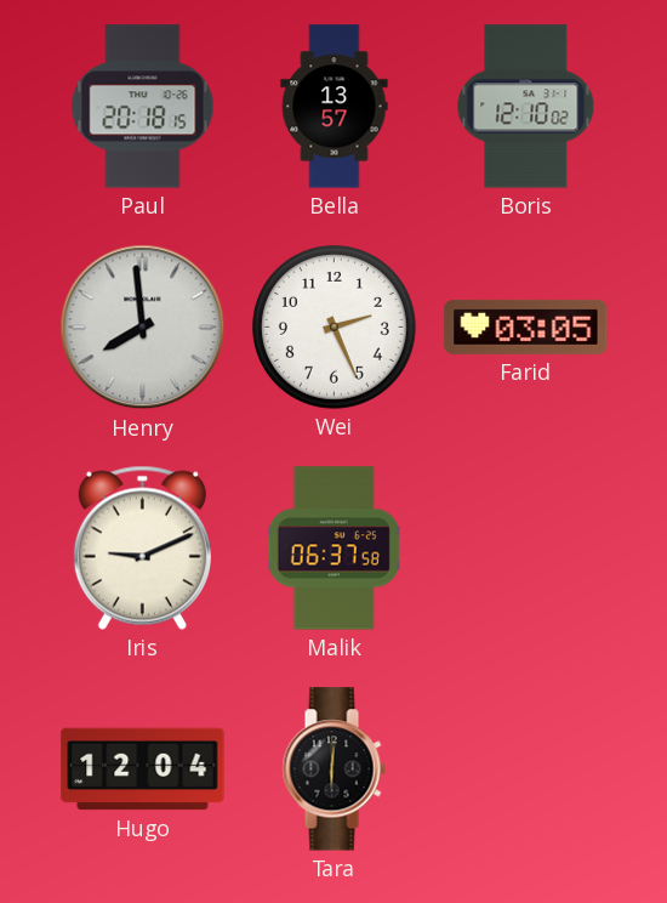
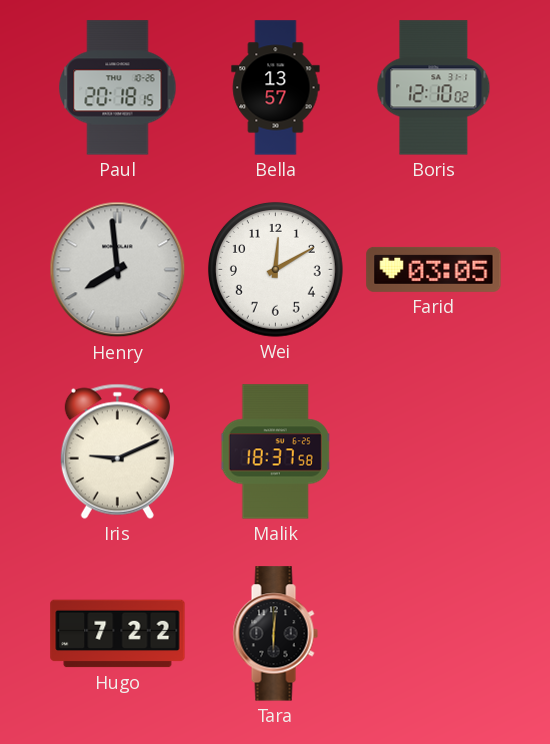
Wei: 2:26 -> 12:10
Malik: 06:37 -> 18:37
Hugo: 12:04 -> 7:22
